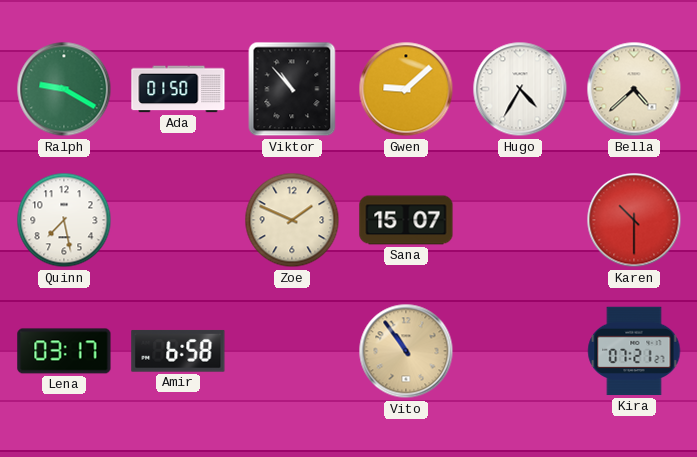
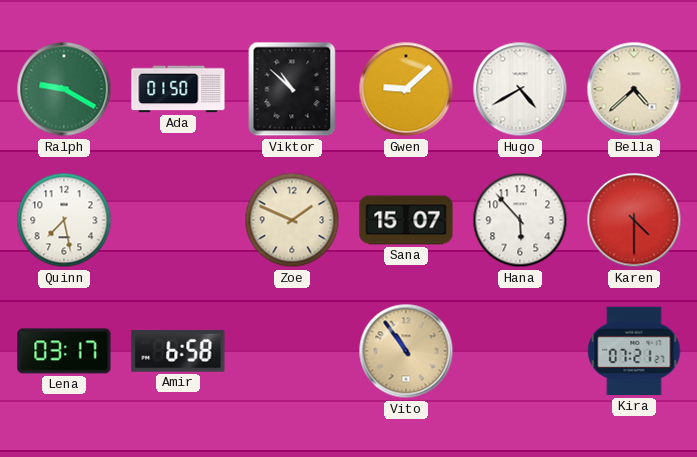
Viktor: 10:53 -> 10:52
Hugo: 4:35 -> 4:40
Hana: none -> 5:53
Karen: 10:30 -> 4:30
